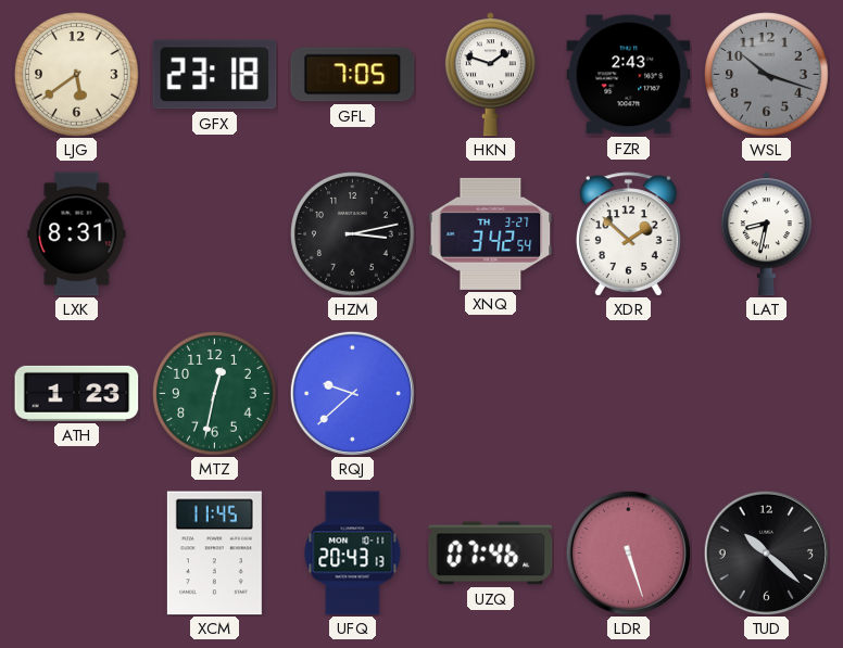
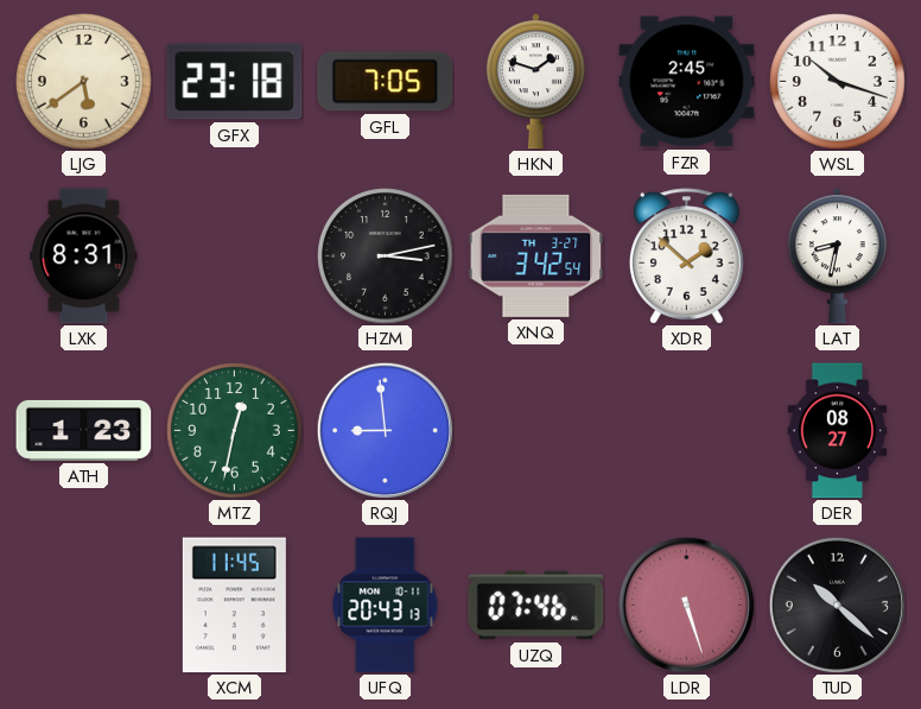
FZR: 2:43 -> 2:45
WSL dial: grey -> white
RQJ: 9:38 -> 8:59
DER: none -> 08:27
